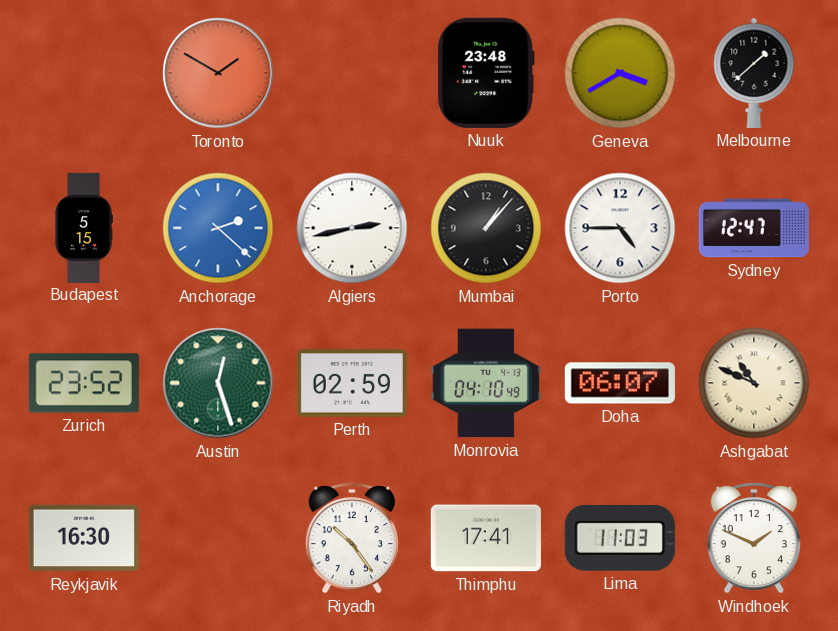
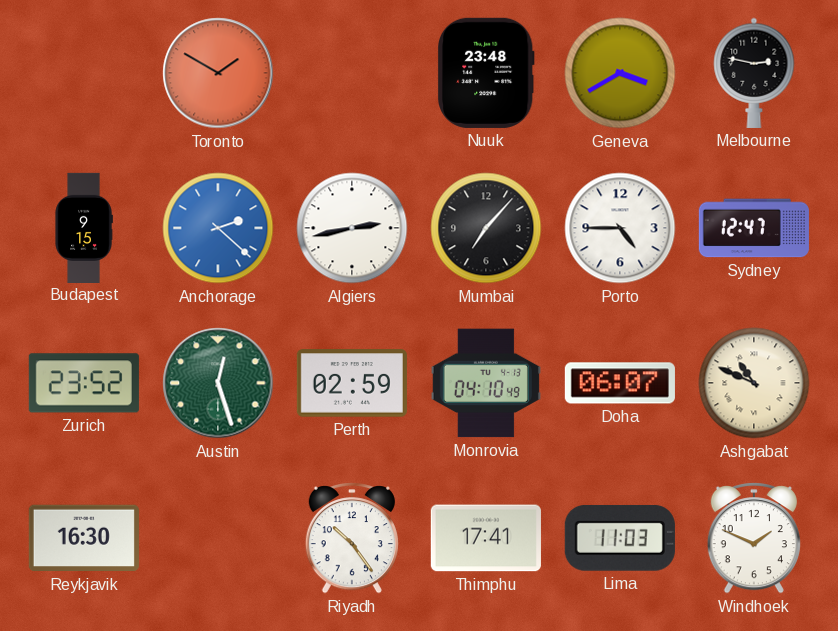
Melbourne: 1:38 -> 2:47
Budapest: 5:15 -> 9:15
Mumbai: 1:07 -> 7:07
